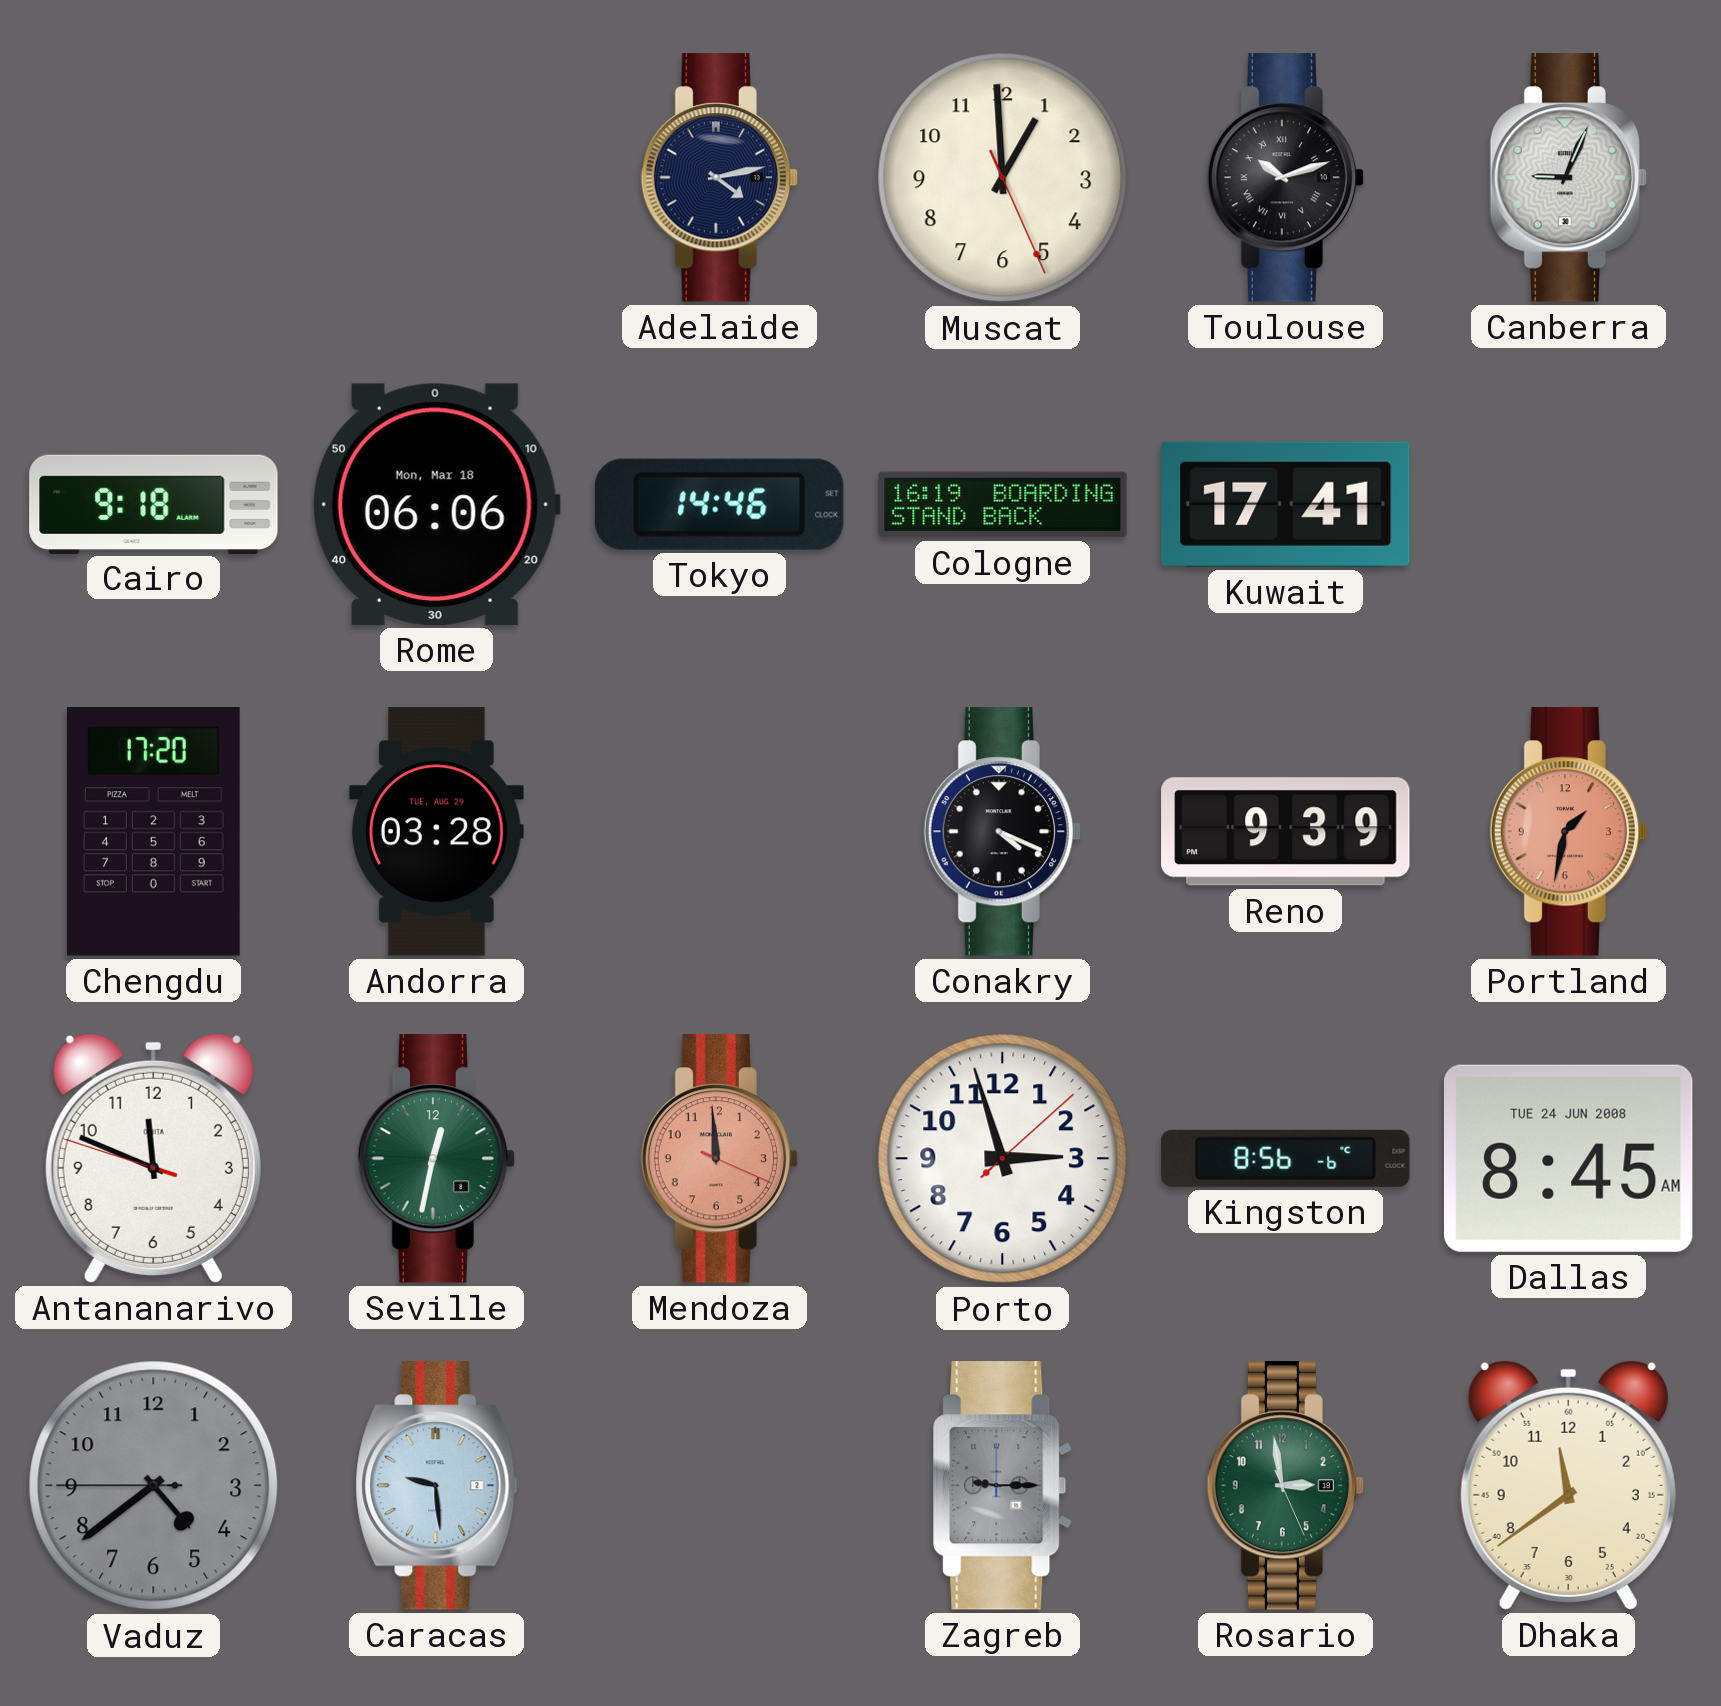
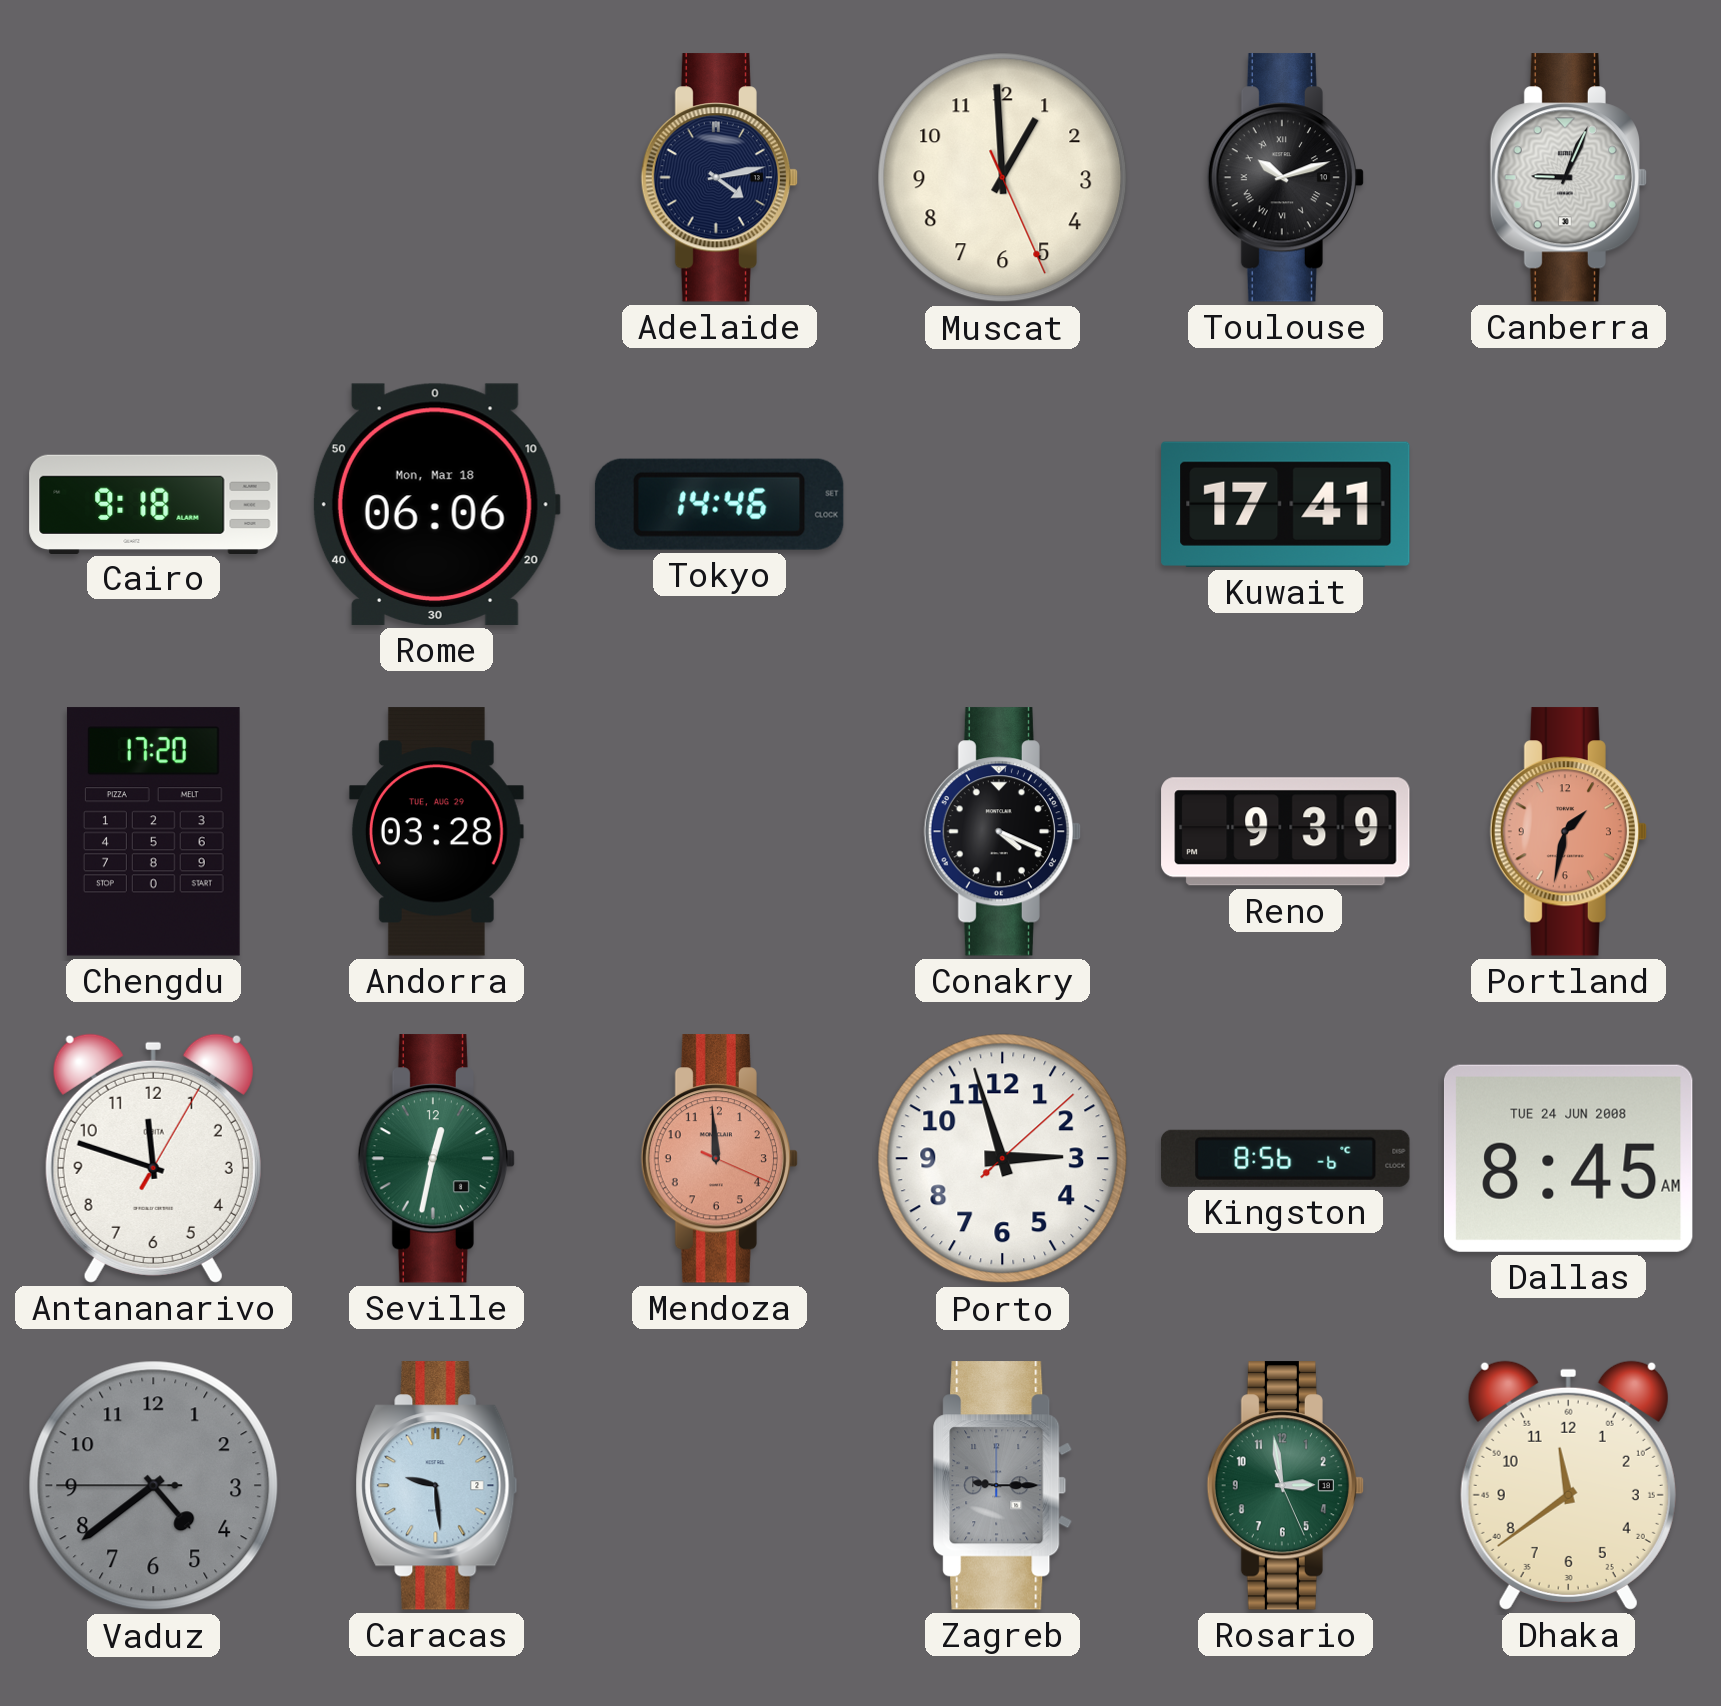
Cologne: 16:19 -> none
Antananarivo: 11:48:48 -> 11:48:05
